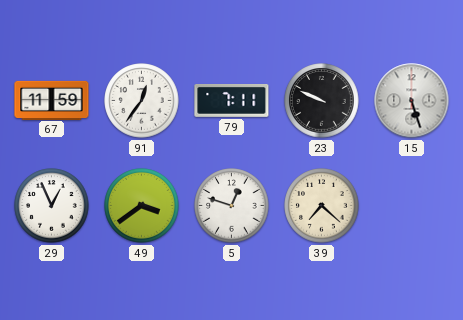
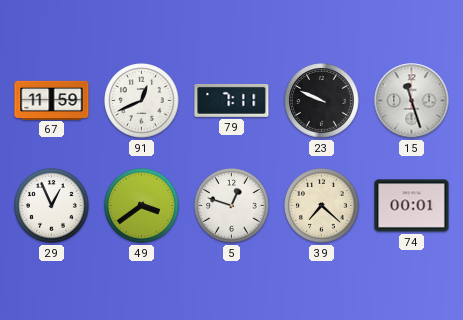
91: 12:36 -> 12:41
15: 5:27 -> 11:27
74: none -> 00:01
